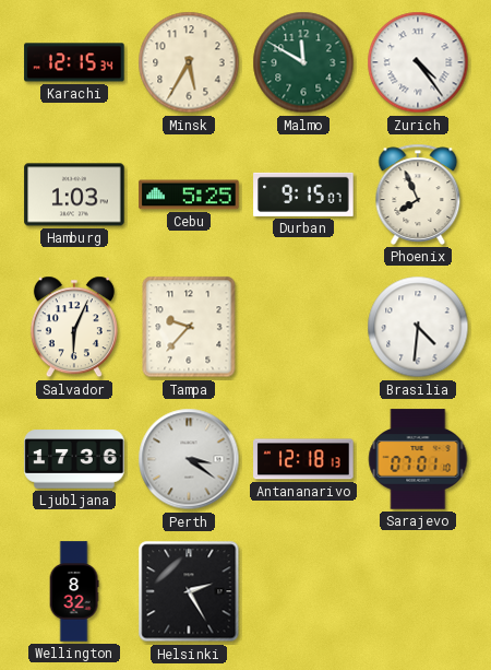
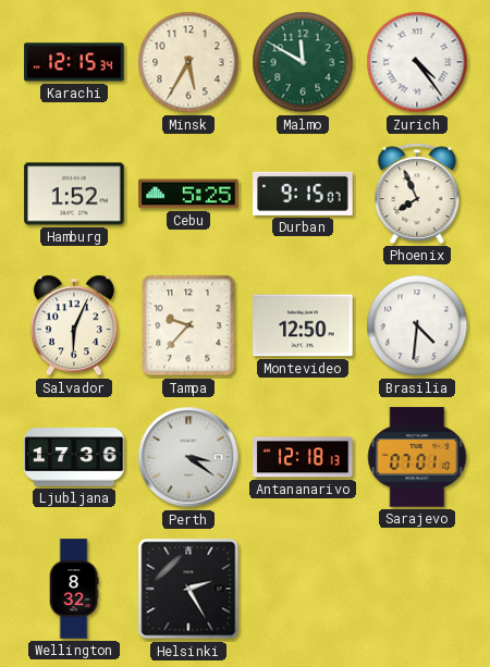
Hamburg: 1:03 -> 1:52
Montevideo: none -> 12:50
